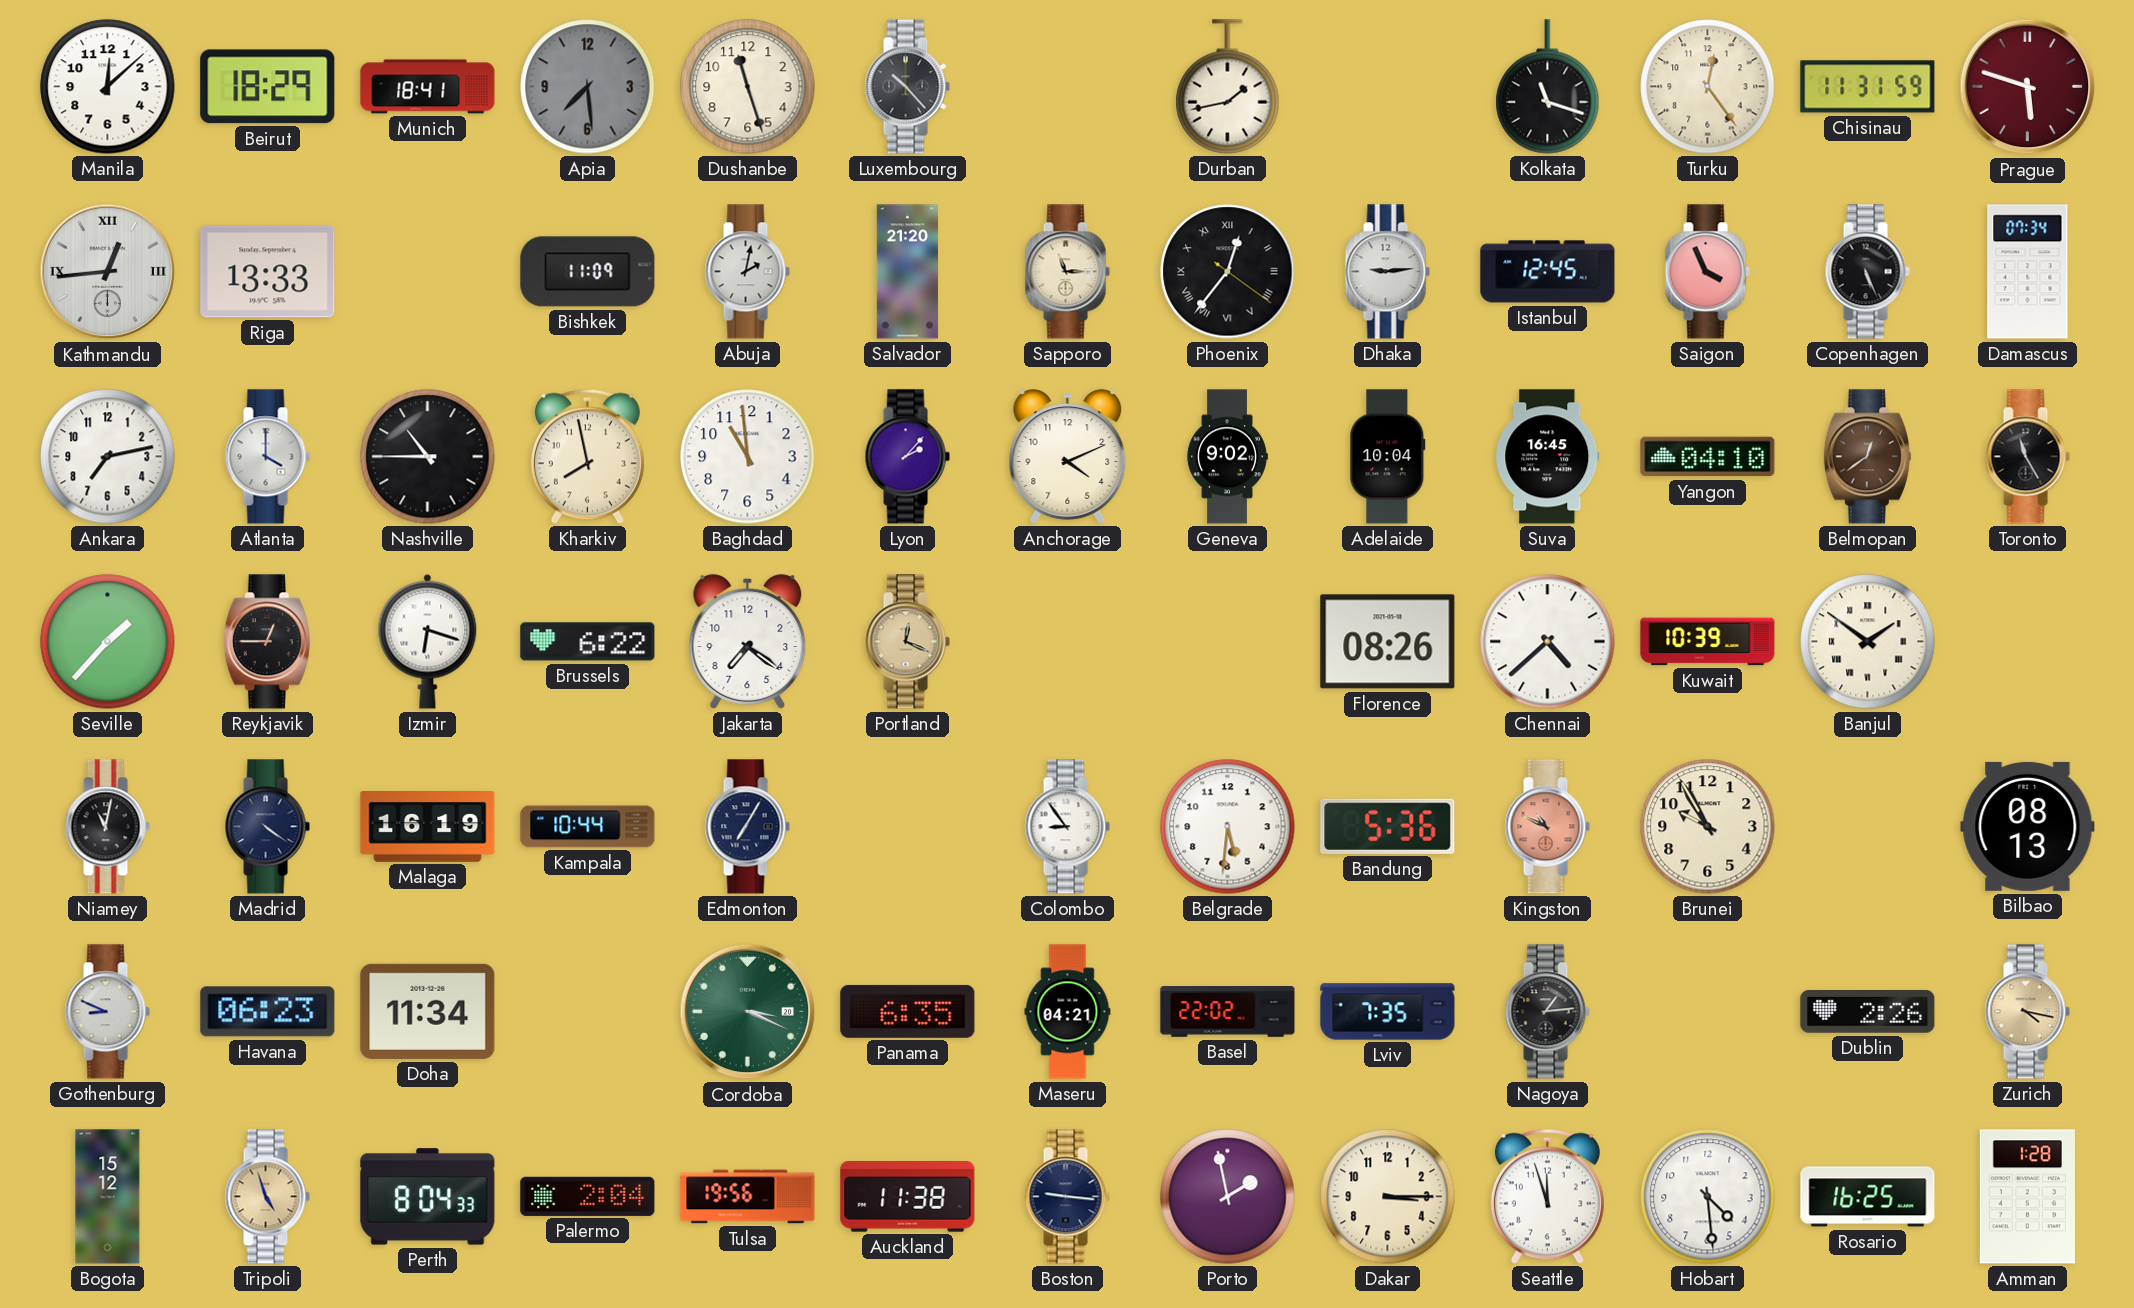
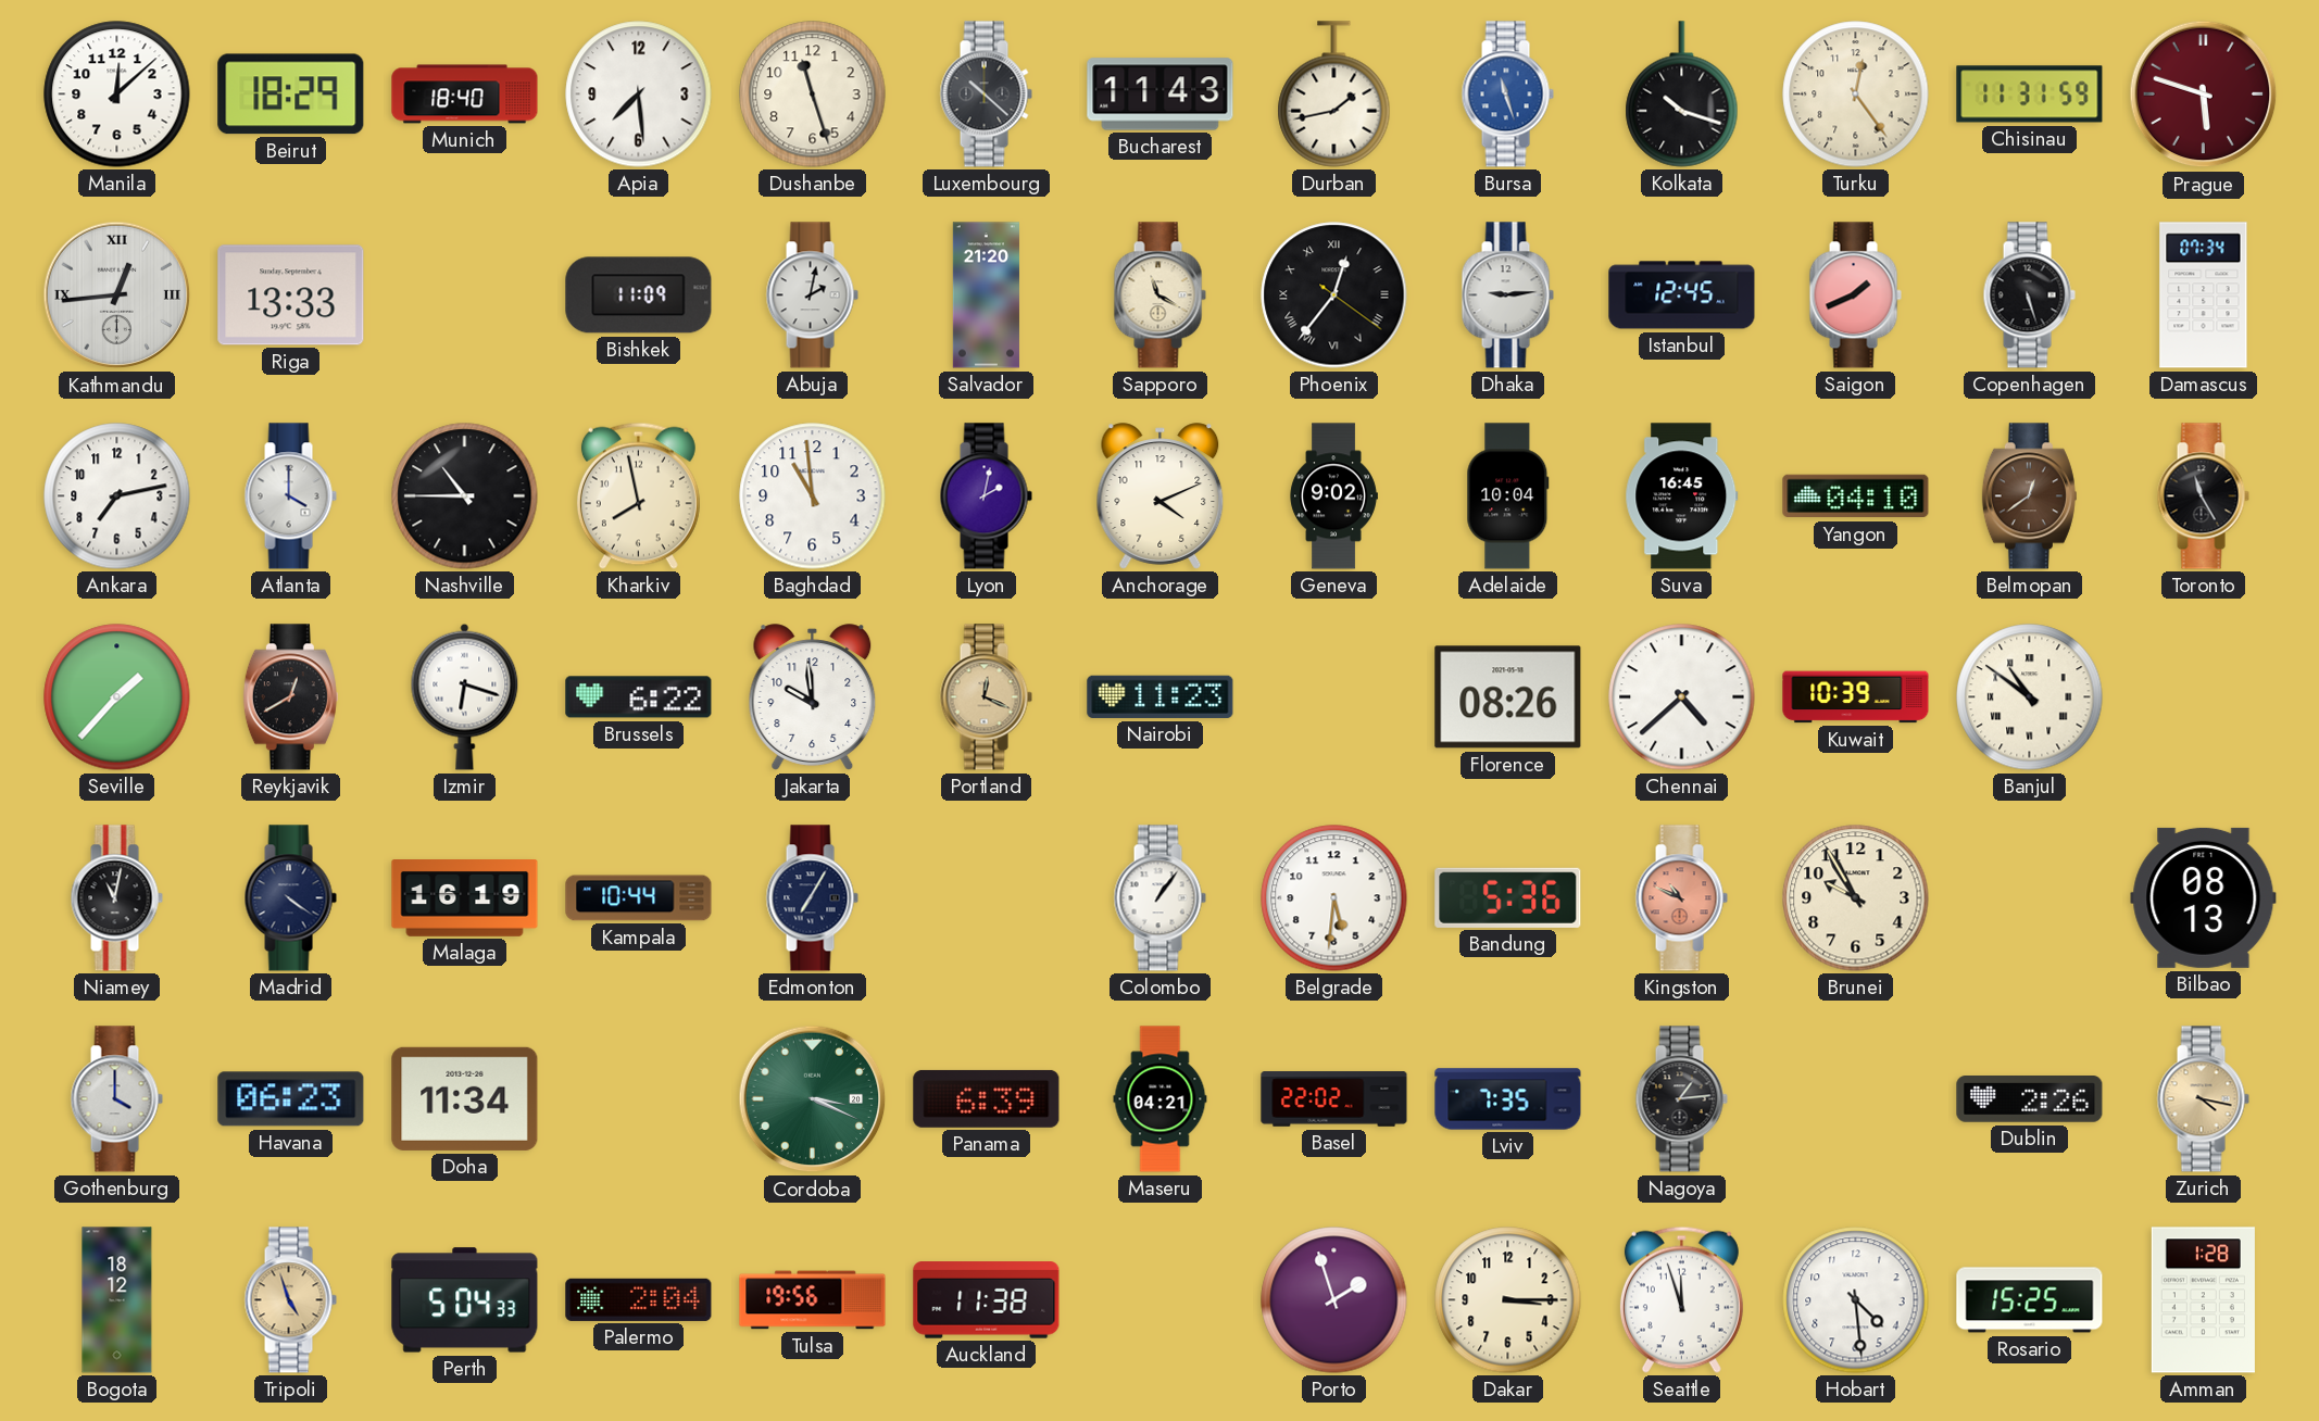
Munich: 18:41 -> 18:40
Apia dial: grey -> white
Luxembourg: 10:23 -> 10:22
Bucharest: none -> 11:43
Bursa: none -> 11:27
Kolkata: 11:18 -> 10:18
Sapporo: 11:15 -> 11:20
Saigon: 3:56 -> 1:41
Copenhagen: 5:26 -> 5:27
Lyon: 2:07 -> 2:02
Reykjavik: 12:45 -> 12:40
Jakarta: 7:21 -> 9:59
Nairobi: none -> 11:23
Banjul: 1:51 -> 10:51
Colombo: 8:54 -> 1:06
Gothenburg: 8:49 -> 4:00
Panama: 6:35 -> 6:39
Bogota: 15:12 -> 18:12
Perth: 8:04 -> 5:04
Boston: 9:16 -> none
Porto: 1:58 -> 1:57
Rosario: 16:25 -> 15:25
